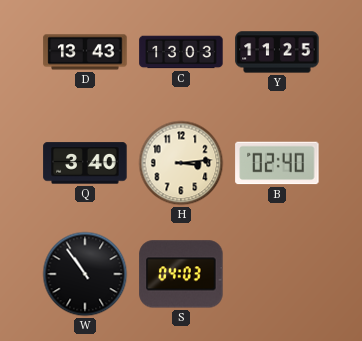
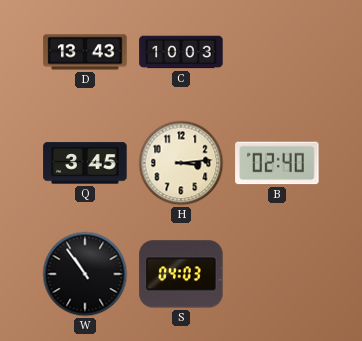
C: 13:03 -> 10:03
Y: 11:25 -> none
Q: 3:40 -> 3:45
